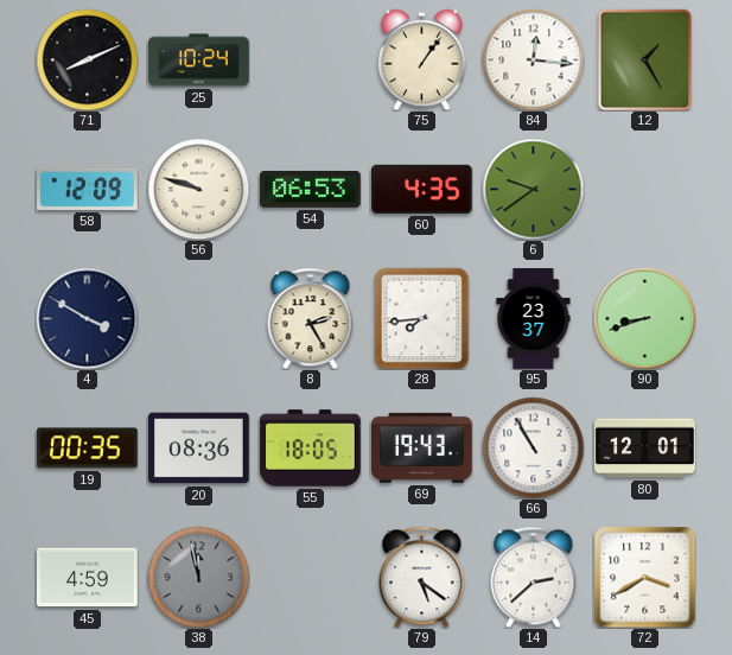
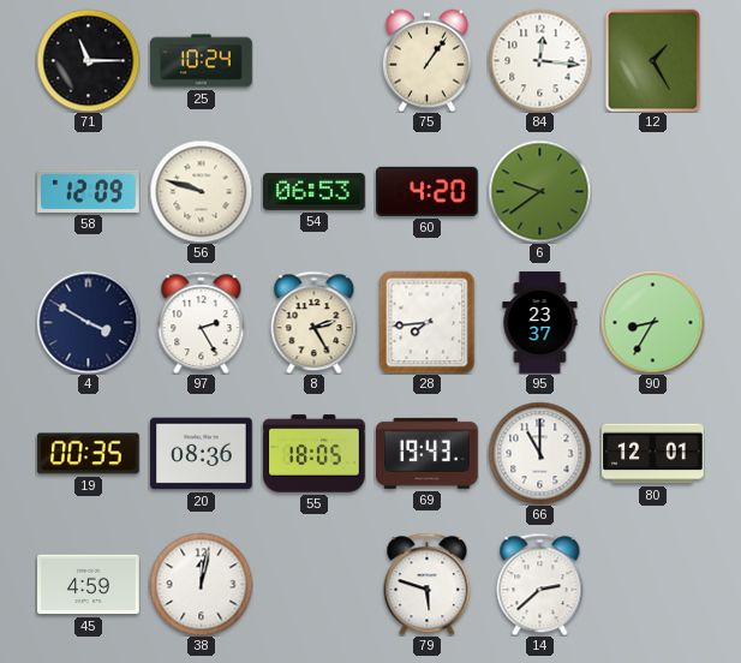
71: 8:11 -> 11:15
60: 4:35 -> 4:20
97: none -> 2:25
90: 8:42 -> 8:35
66: 10:55 -> 11:00
38: 11:58 -> 12:02
38 dial: grey -> white
79: 5:21 -> 5:48
72: 3:40 -> none
